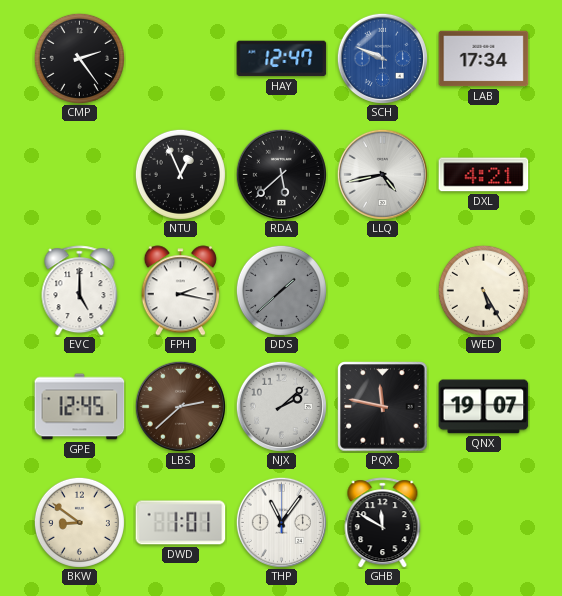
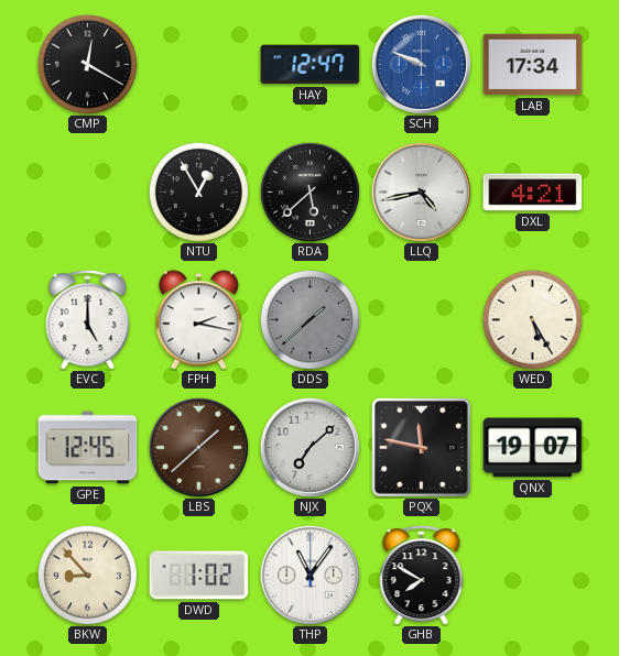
CMP: 2:24 -> 12:20
NTU: 12:56 -> 12:55
LBS: 2:38 -> 1:38
NJX: 2:08 -> 7:08
BKW: 8:51 -> 8:53
DWD: 1:01 -> 1:02
GHB: 11:50 -> 7:50
